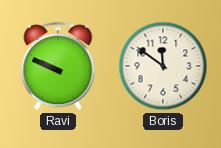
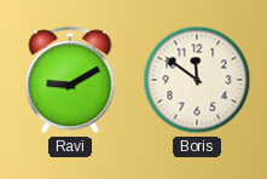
Ravi: 9:49 -> 9:10
